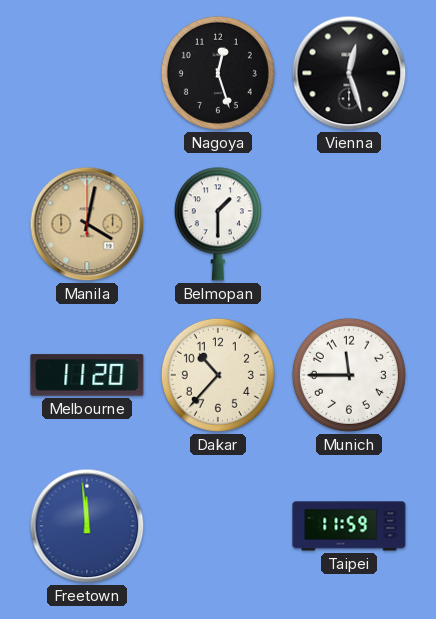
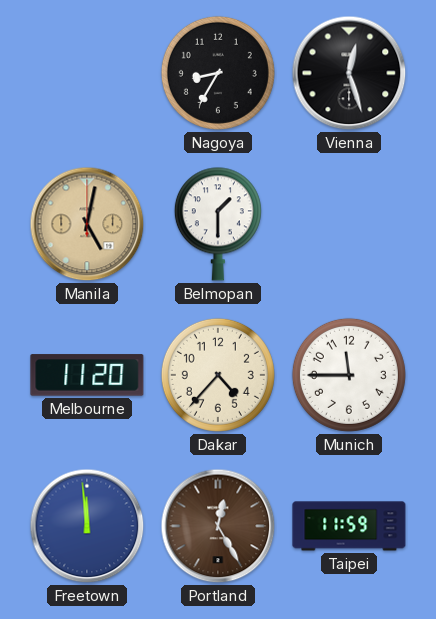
Nagoya: 12:27 -> 8:35
Manila: 4:02 -> 5:02
Dakar: 10:37 -> 4:37
Portland: none -> 12:25
